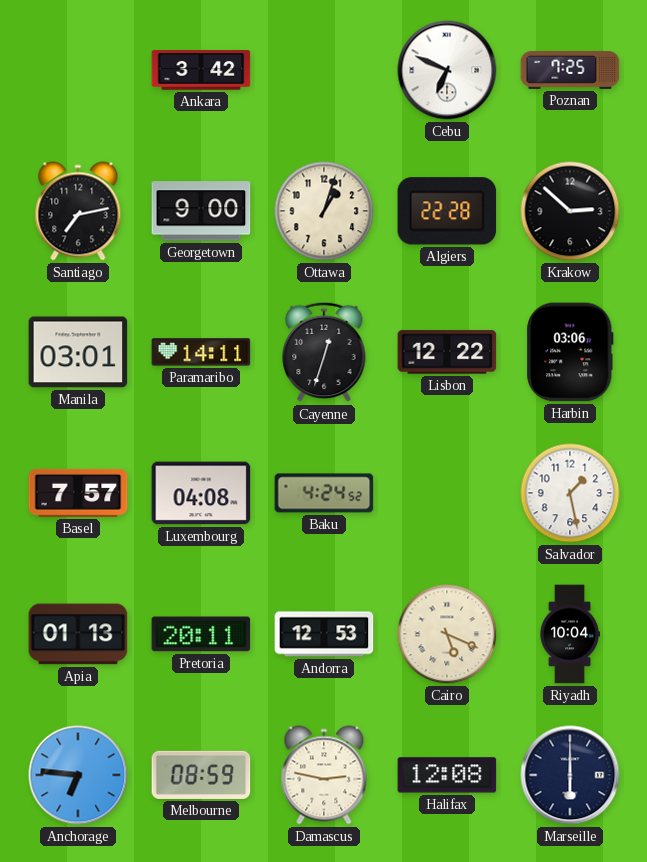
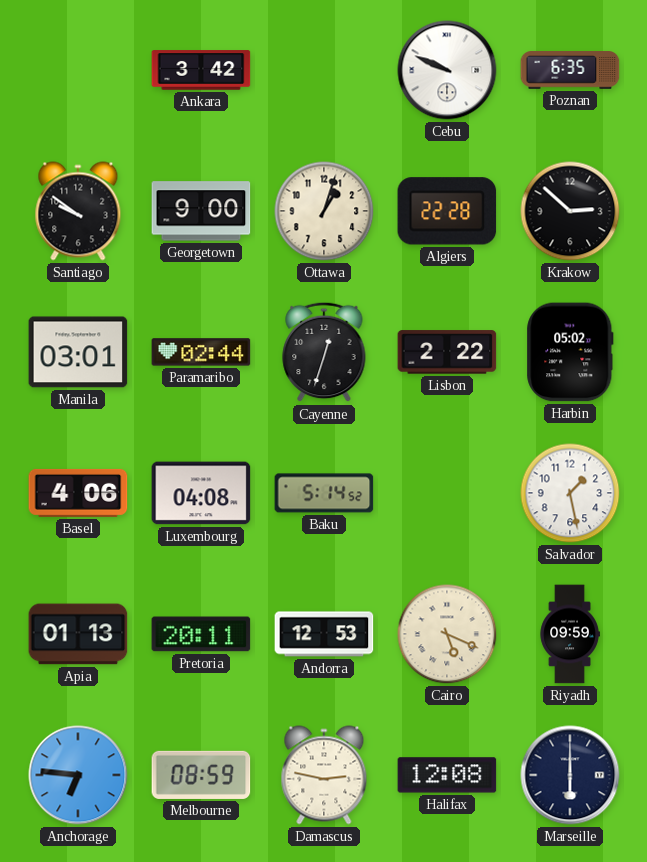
Cebu: 6:49 -> 9:49
Poznan: 7:25 -> 6:35
Santiago: 7:13 -> 9:51
Paramaribo: 14:11 -> 02:44
Lisbon: 12:22 -> 2:22
Harbin: 03:06 -> 05:02
Basel: 7:57 -> 4:06
Baku: 4:24 -> 5:14
Riyadh: 10:04 -> 09:59
